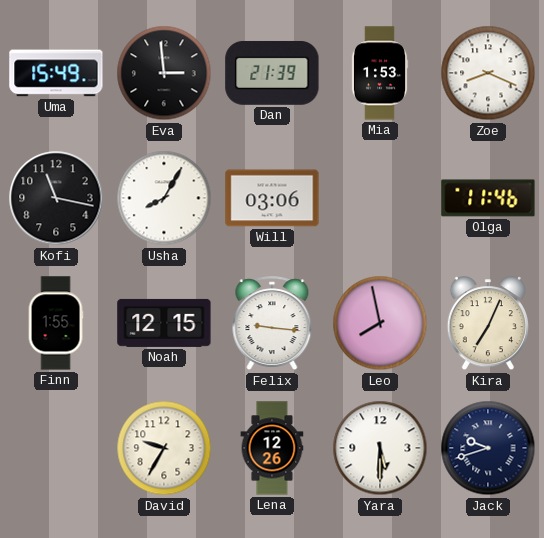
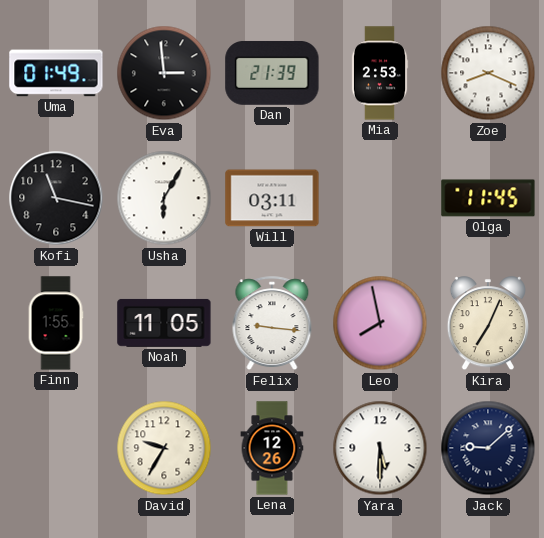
Uma: 15:49 -> 01:49
Mia: 1:53 -> 2:53
Usha: 8:05 -> 6:05
Will: 03:06 -> 03:11
Olga: 11:46 -> 11:45
Noah: 12:15 -> 11:05
Jack: 9:42 -> 9:08
